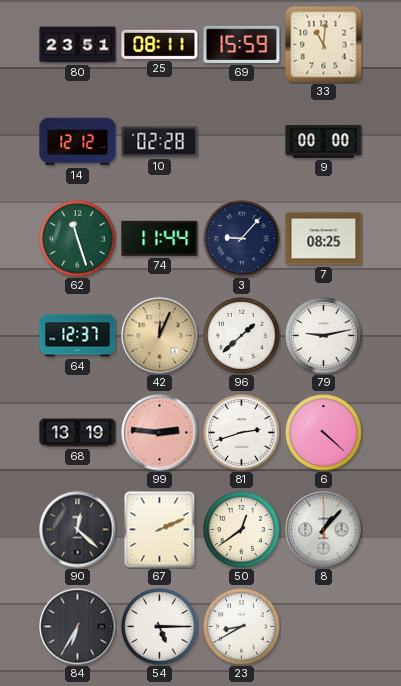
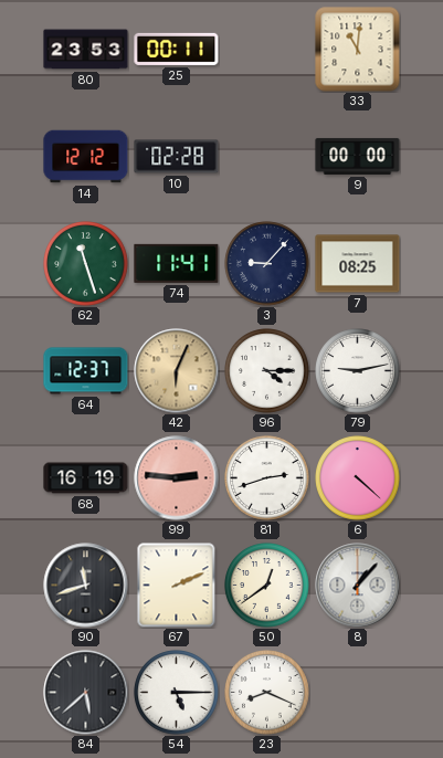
80: 23:51 -> 23:53
25: 08:11 -> 00:11
69: 15:59 -> none
74: 11:44 -> 11:41
42: 12:04 -> 6:04
96: 1:38 -> 4:15
68: 13:19 -> 16:19
90: 12:22 -> 11:42
84: 6:35 -> 5:38
23: 8:40 -> 8:19
